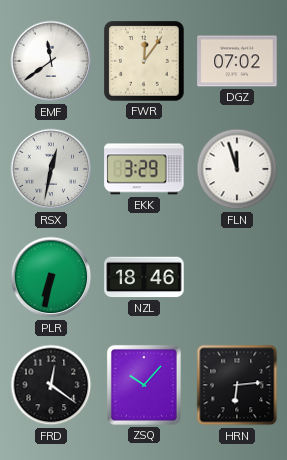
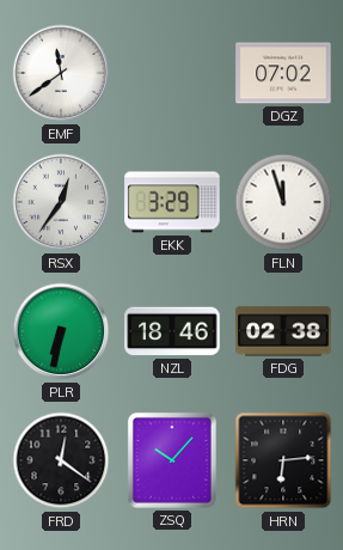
FWR: 12:06 -> none
RSX: 12:32 -> 12:36
FDG: none -> 02:38
